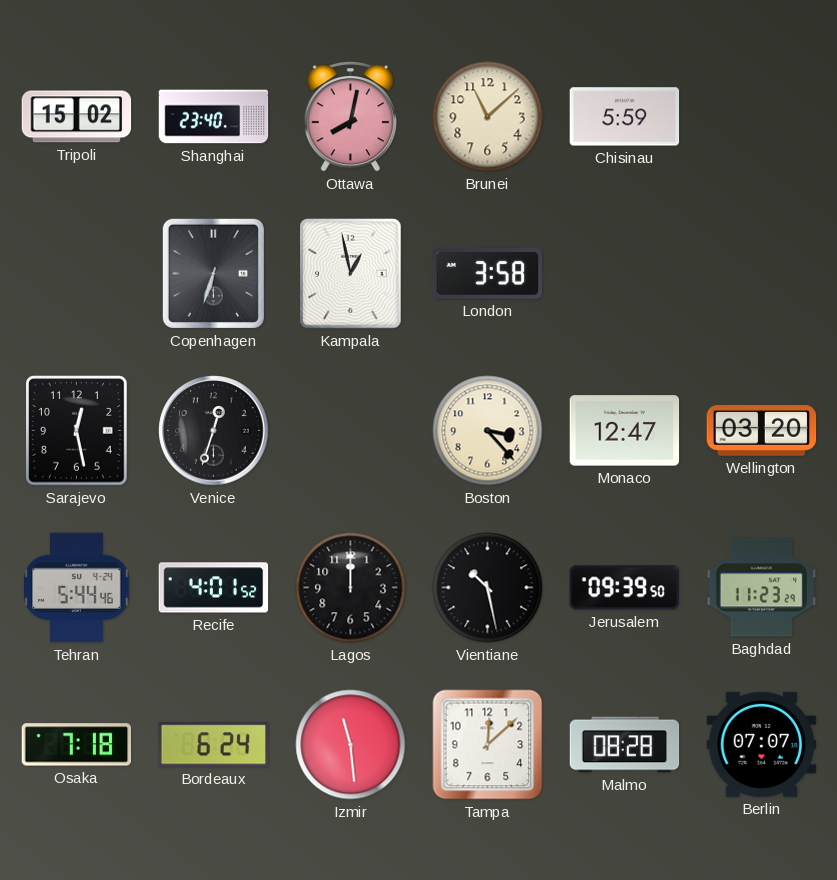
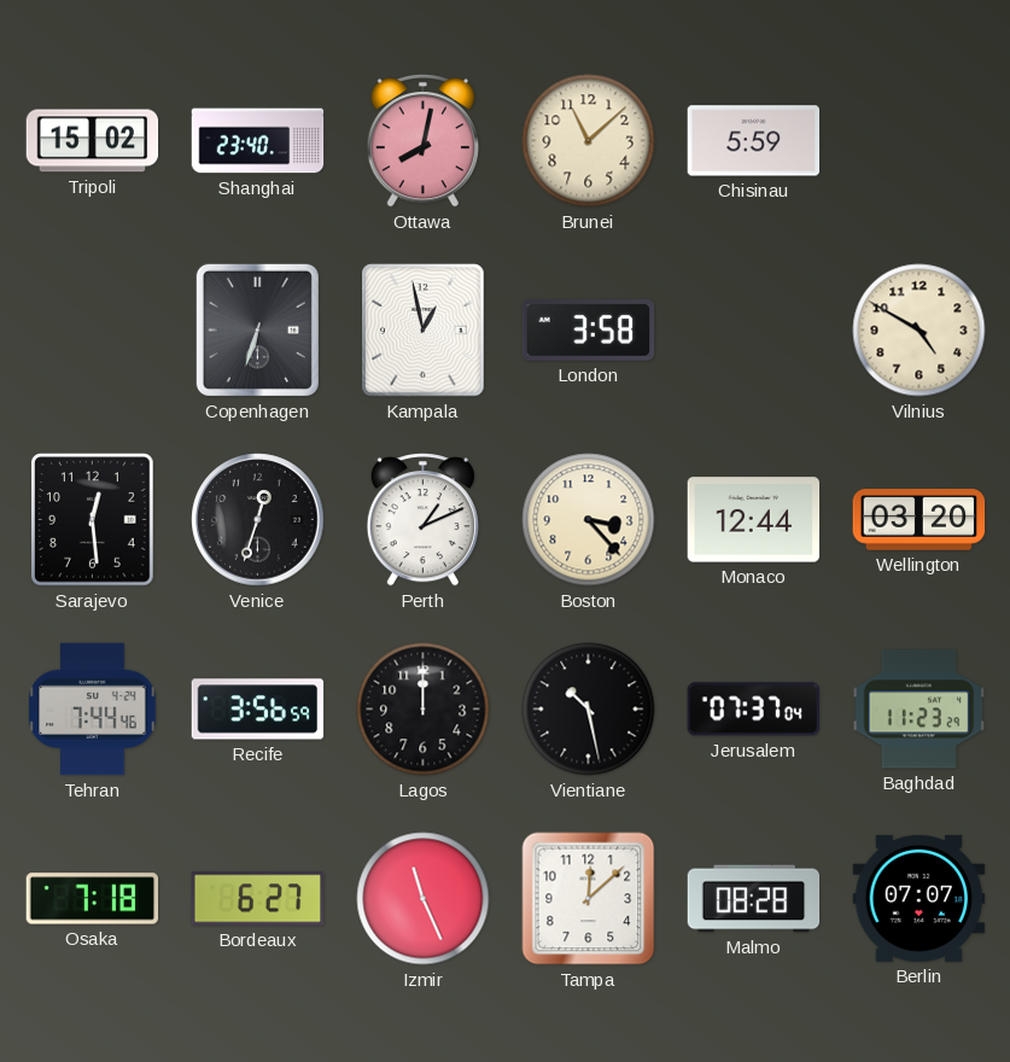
Vilnius: none -> 4:50
Sarajevo: 12:28 -> 12:29
Perth: none -> 1:11
Monaco: 12:47 -> 12:44
Tehran: 5:44 -> 7:44
Recife: 4:01 -> 3:56
Jerusalem: 09:39 -> 07:37
Bordeaux: 6:24 -> 6:27
Izmir: 11:29 -> 11:26
